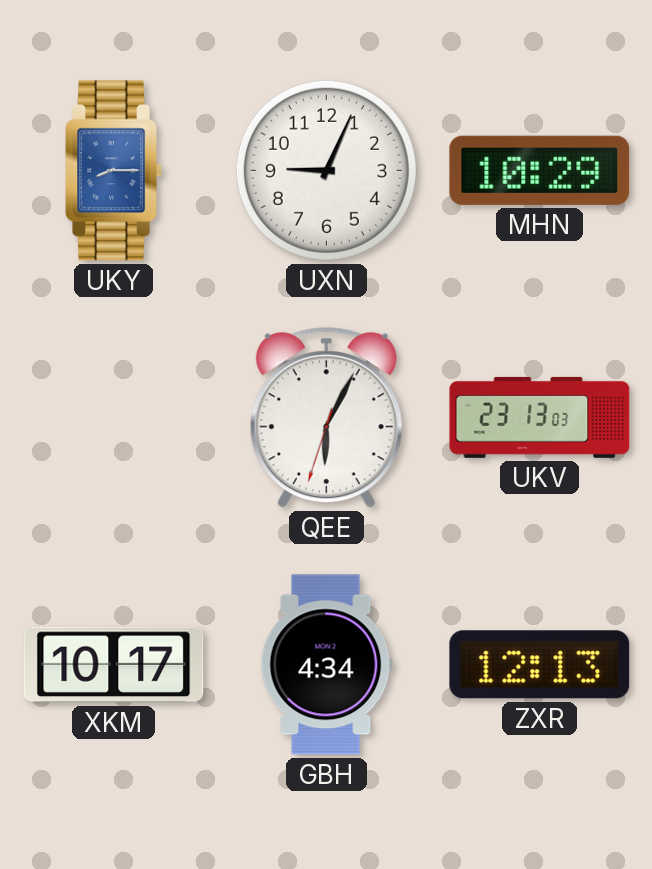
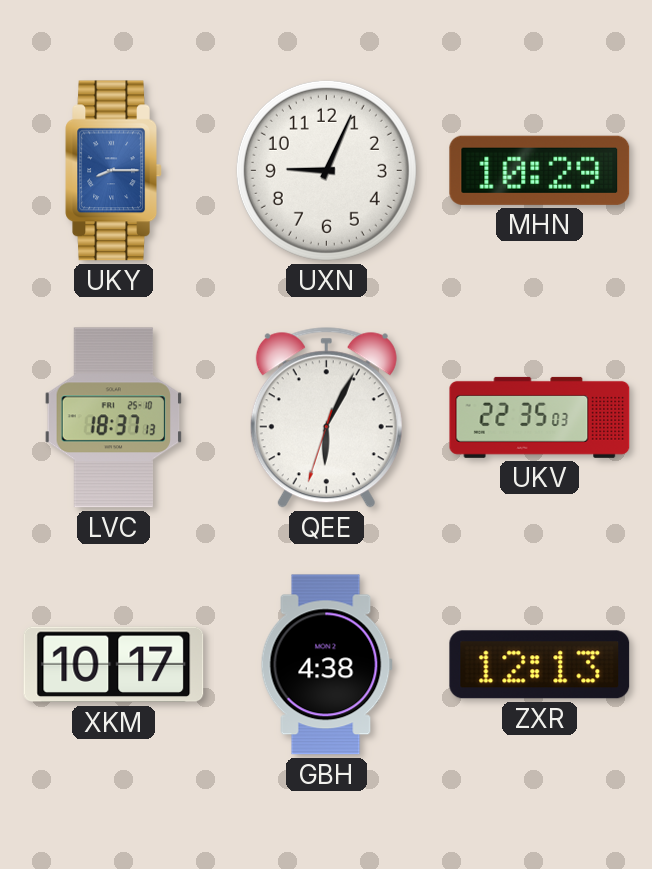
LVC: none -> 18:37
UKV: 23:13 -> 22:35
GBH: 4:34 -> 4:38
